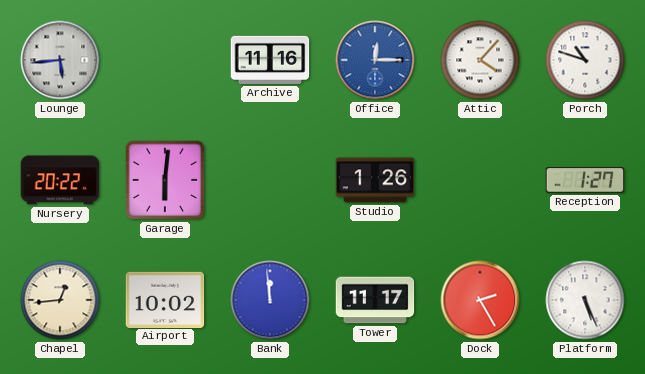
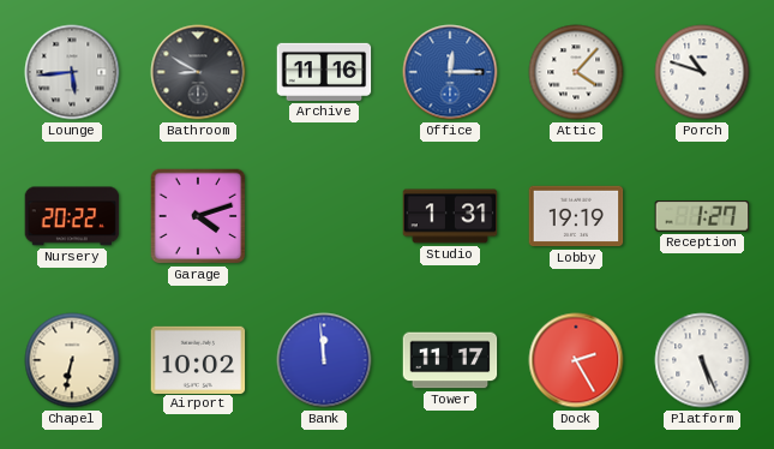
Bathroom: none -> 8:50
Garage: 6:01 -> 4:12
Studio: 1:26 -> 1:31
Lobby: none -> 19:19
Chapel: 12:44 -> 6:32
